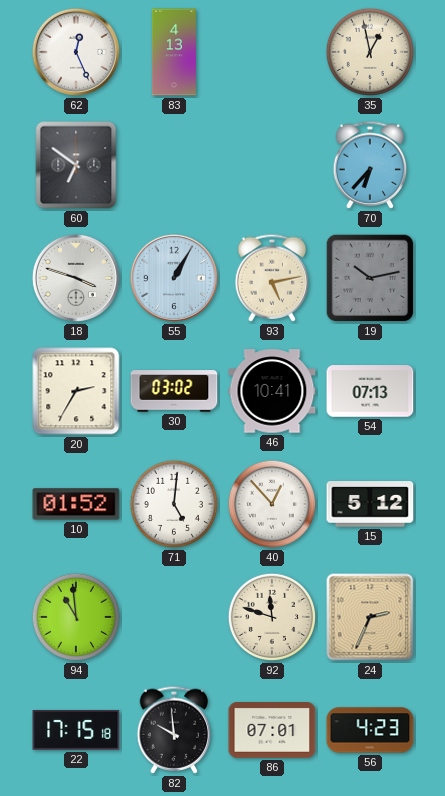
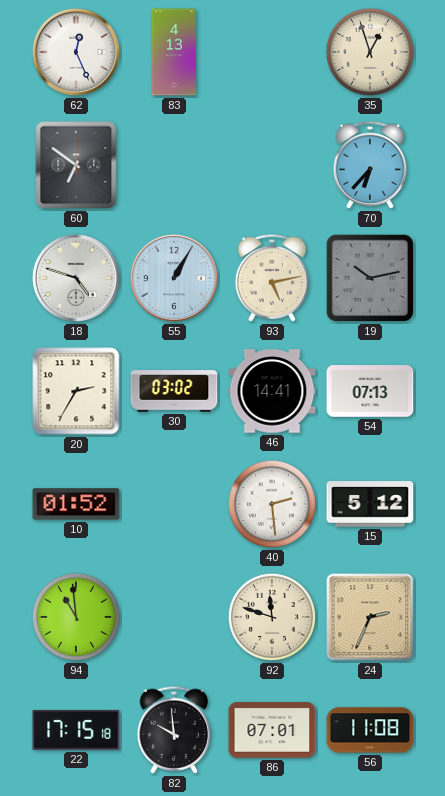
35: 12:58 -> 12:57
18: 3:48 -> 4:48
46: 10:41 -> 14:41
71: 5:01 -> none
40: 12:53 -> 2:29
56: 4:23 -> 11:08
